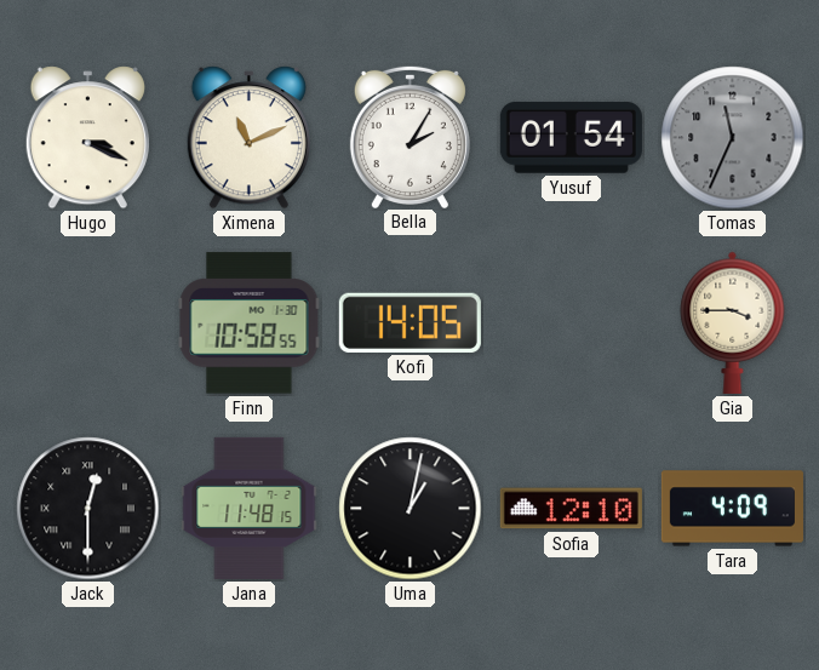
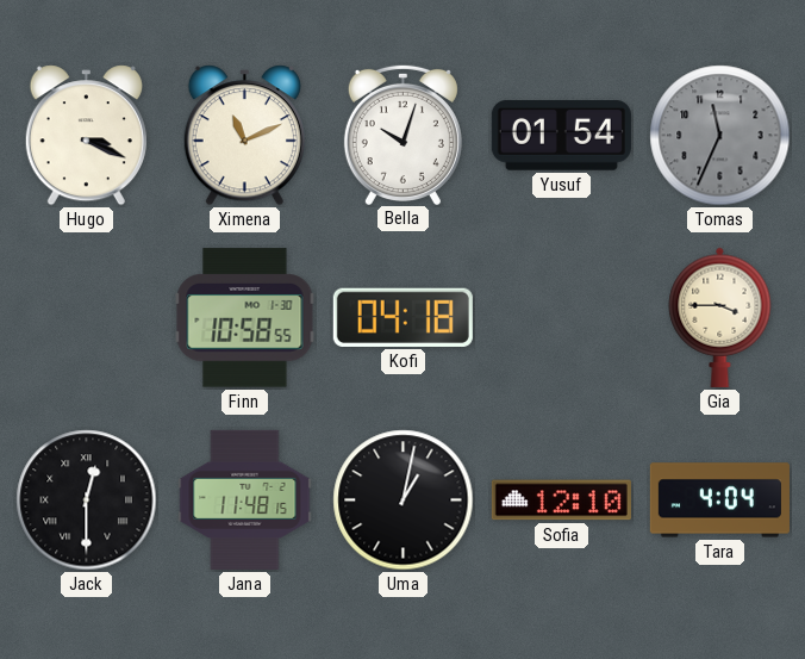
Bella: 2:05 -> 10:03
Kofi: 14:05 -> 04:18
Tara: 4:09 -> 4:04
